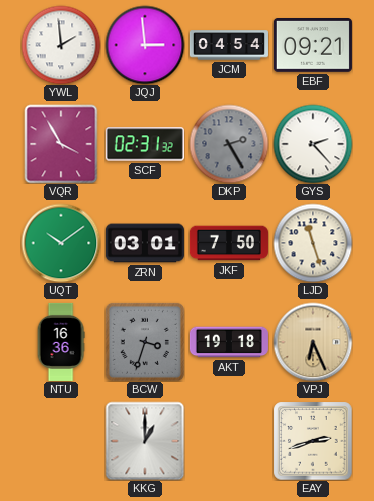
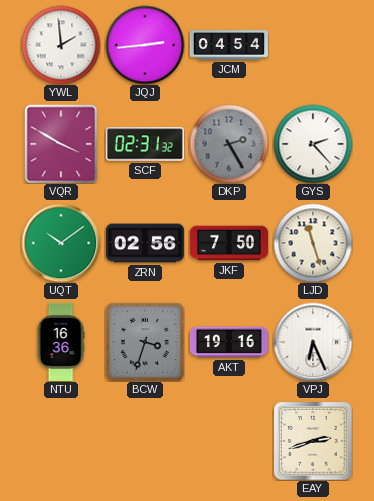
JQJ: 2:59 -> 2:44
EBF: 09:21 -> none
VQR: 3:55 -> 3:50
ZRN: 03:01 -> 02:56
AKT: 19:18 -> 19:16
VPJ dial: champagne -> white
KKG: 1:00 -> none
